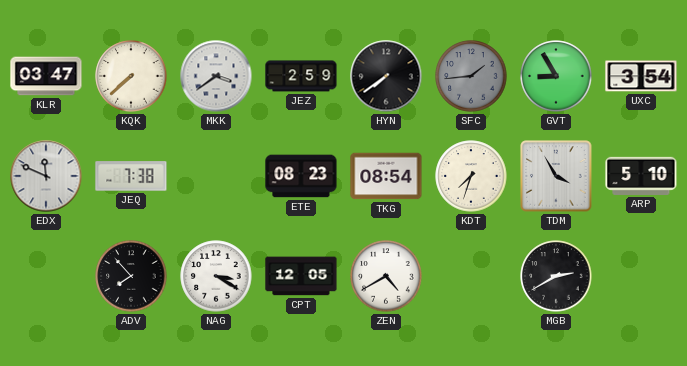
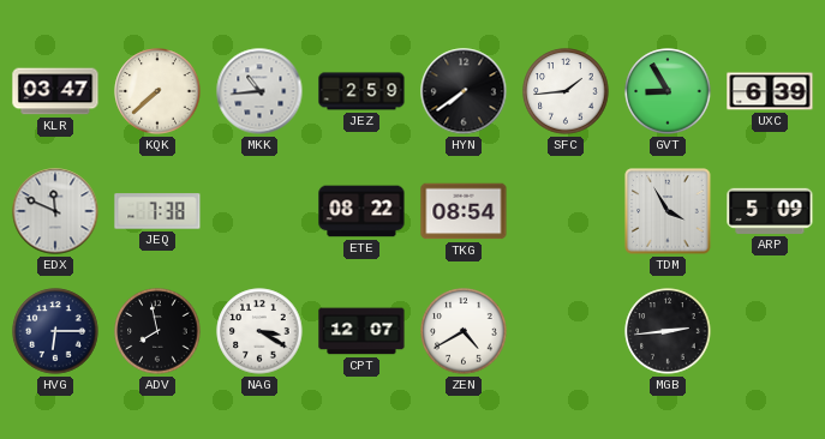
MKK: 3:39 -> 10:44
SFC dial: grey -> white
UXC: 3:54 -> 6:39
ETE: 08:23 -> 08:22
KDT: 7:33 -> none
ARP: 5:10 -> 5:09
HVG: none -> 6:15
ADV: 7:53 -> 7:58
CPT: 12:05 -> 12:07
MGB: 2:40 -> 2:44
